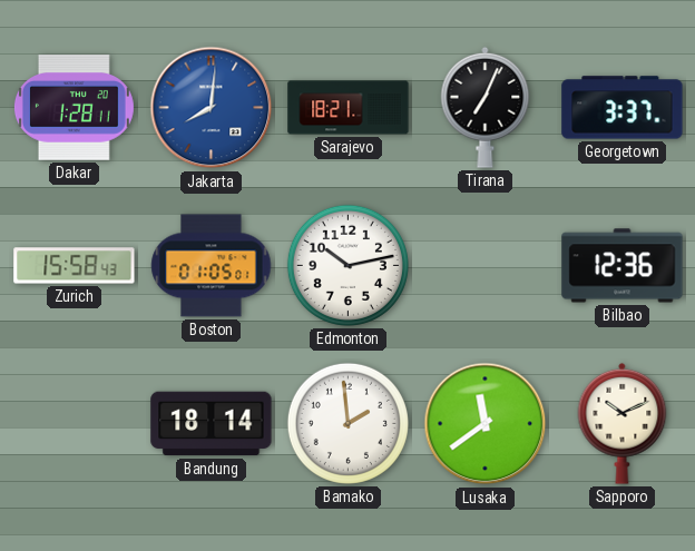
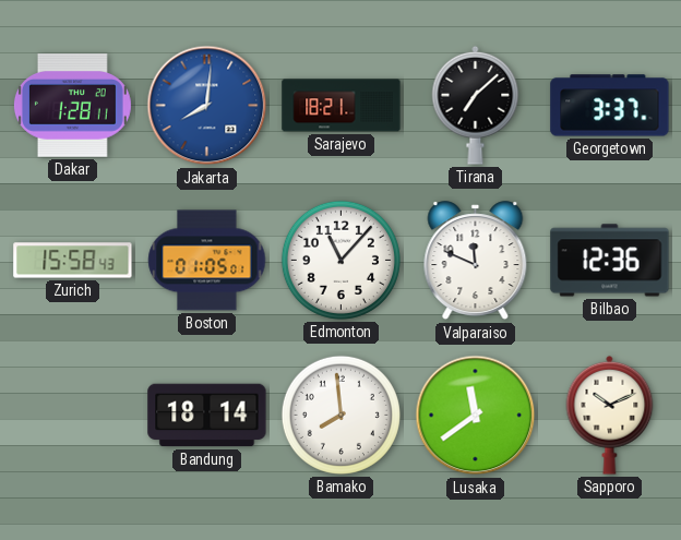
Tirana: 7:04 -> 7:08
Edmonton: 10:13 -> 11:07
Valparaiso: none -> 11:49
Bamako: 1:59 -> 7:59
